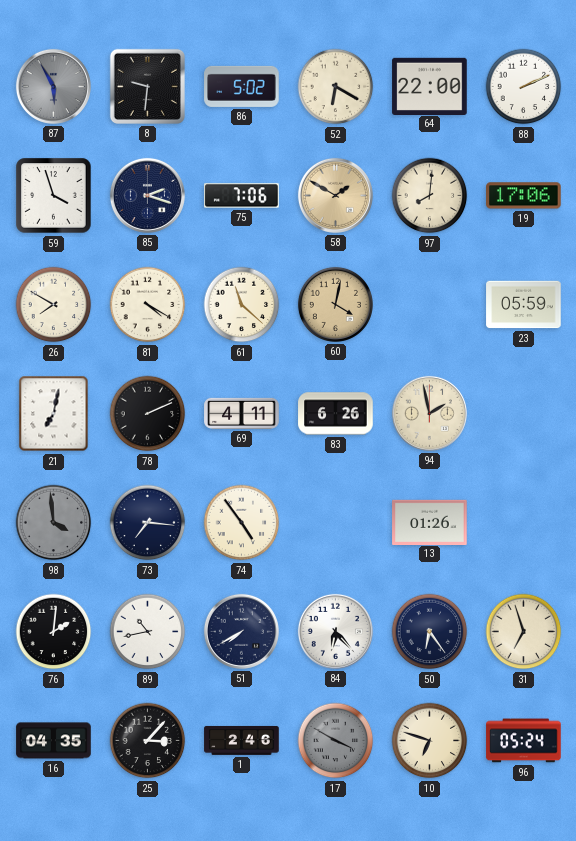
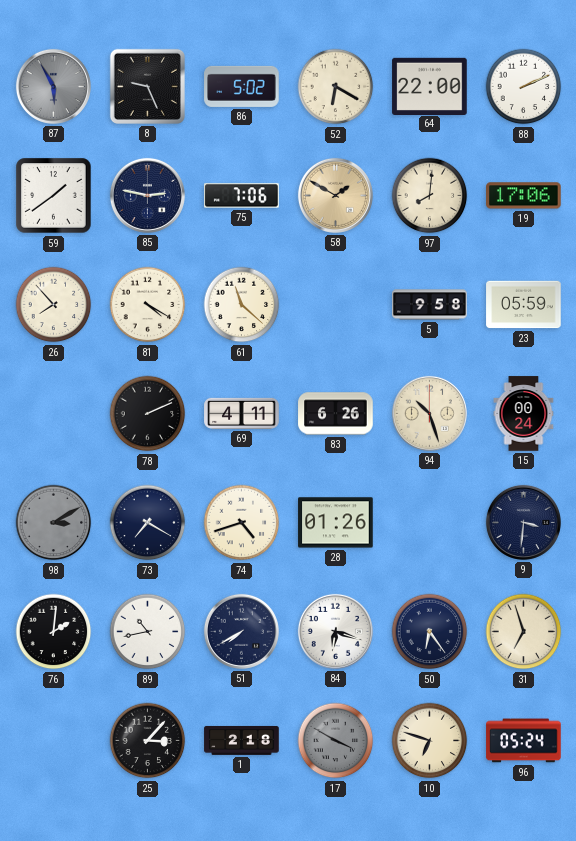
8: 9:31 -> 9:26
59: 3:57 -> 1:39
85: 2:18 -> 2:47
26: 7:50 -> 7:53
60: 4:02 -> none
5: none -> 9:58
21: 7:02 -> none
94: 1:58 -> 10:27
15: none -> 00:24
98: 3:59 -> 3:10
73: 7:16 -> 7:20
74: 4:54 -> 4:42
28: none -> 01:26
13: 01:26 -> none
9: none -> 3:31
84: 6:23 -> 6:18
16: 04:35 -> none
1: 2:46 -> 2:18
